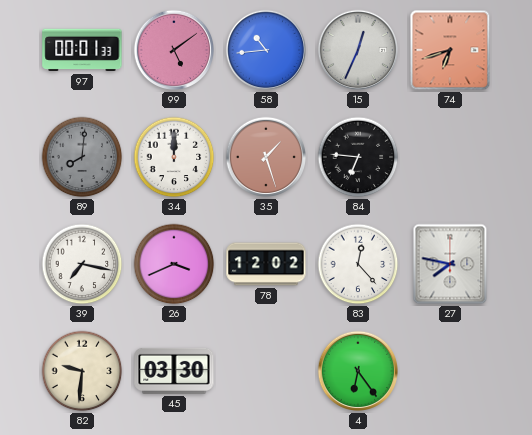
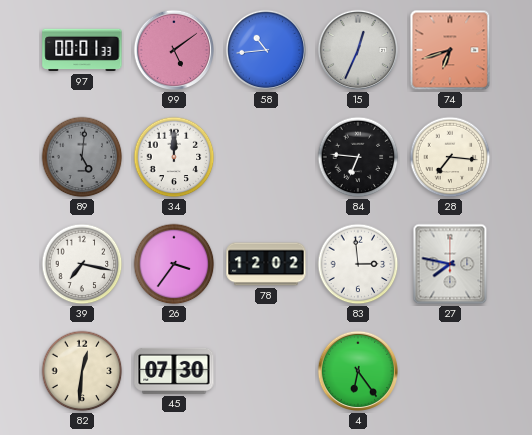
89: 8:01 -> 5:01
35: 1:27 -> none
28: none -> 7:16
26: 3:41 -> 3:36
83: 12:23 -> 2:59
82: 9:31 -> 12:31
45: 03:30 -> 07:30
